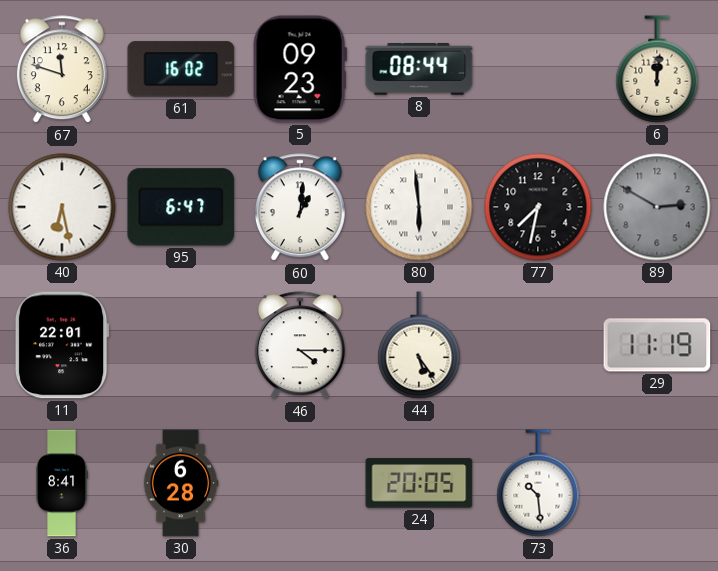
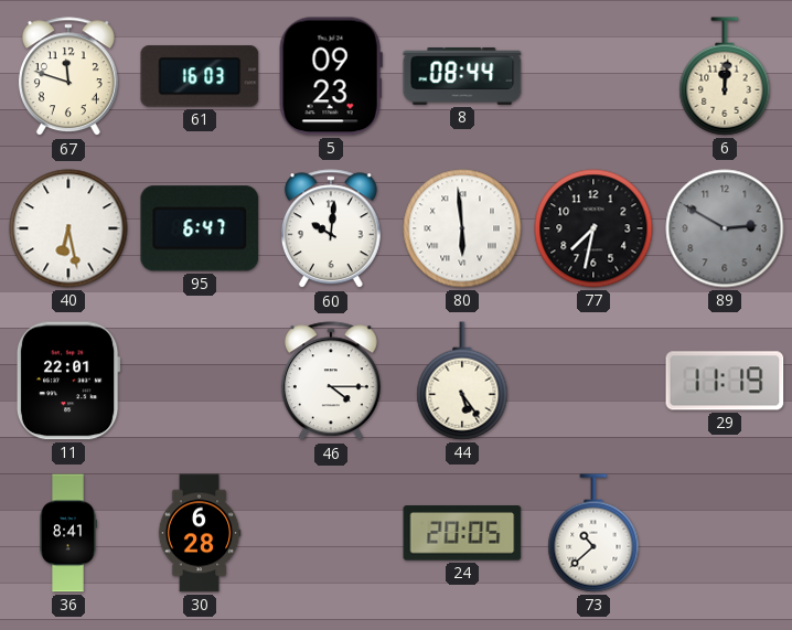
61: 16:02 -> 16:03
60: 1:01 -> 10:01
73: 10:29 -> 10:38
